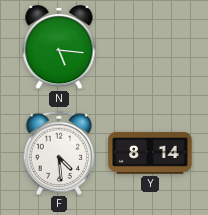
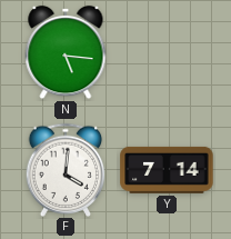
F: 4:29 -> 4:01
Y: 8:14 -> 7:14
